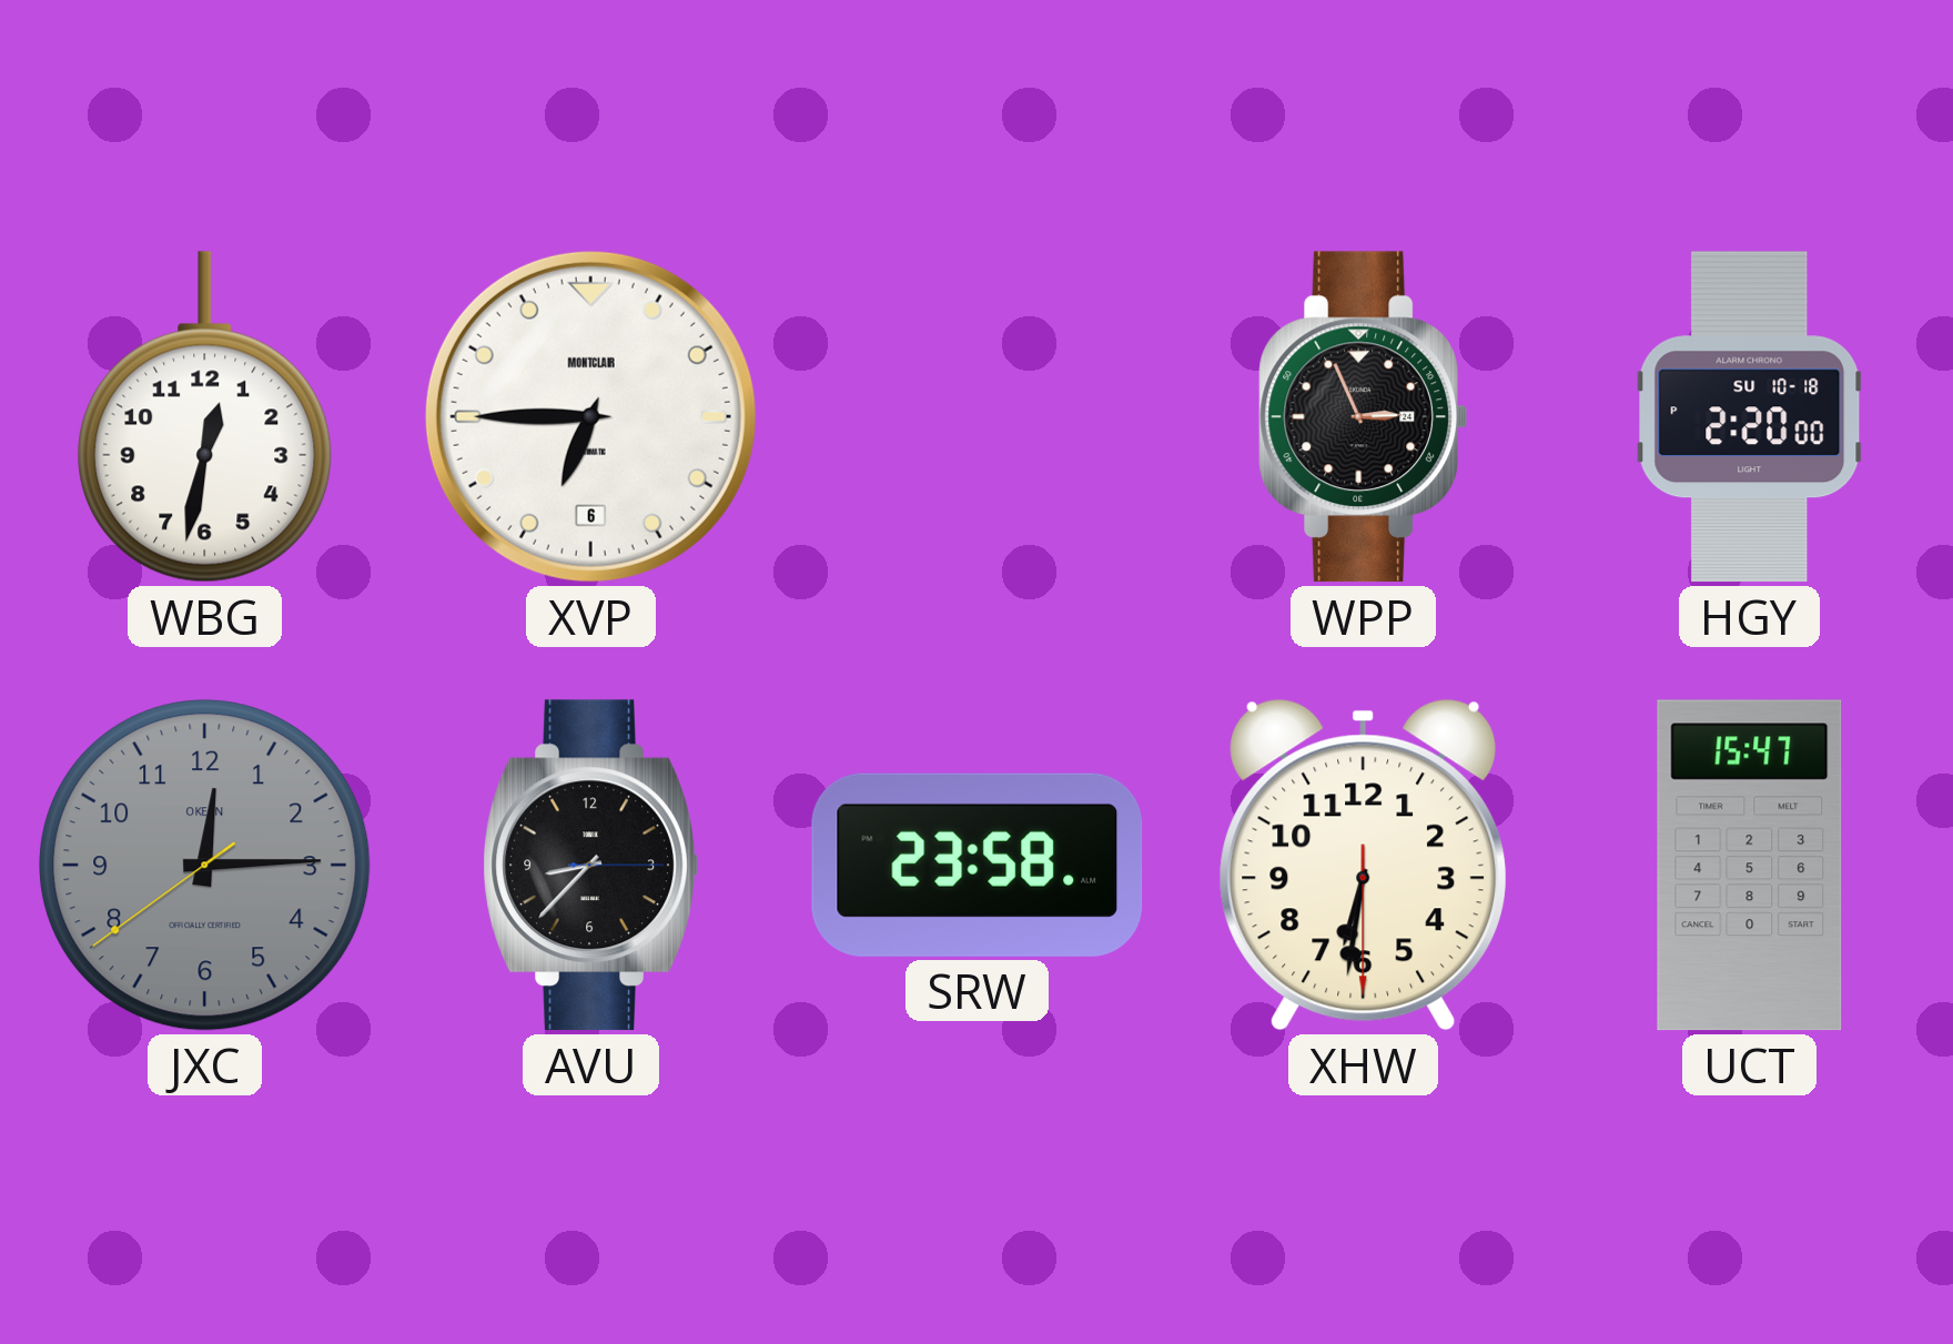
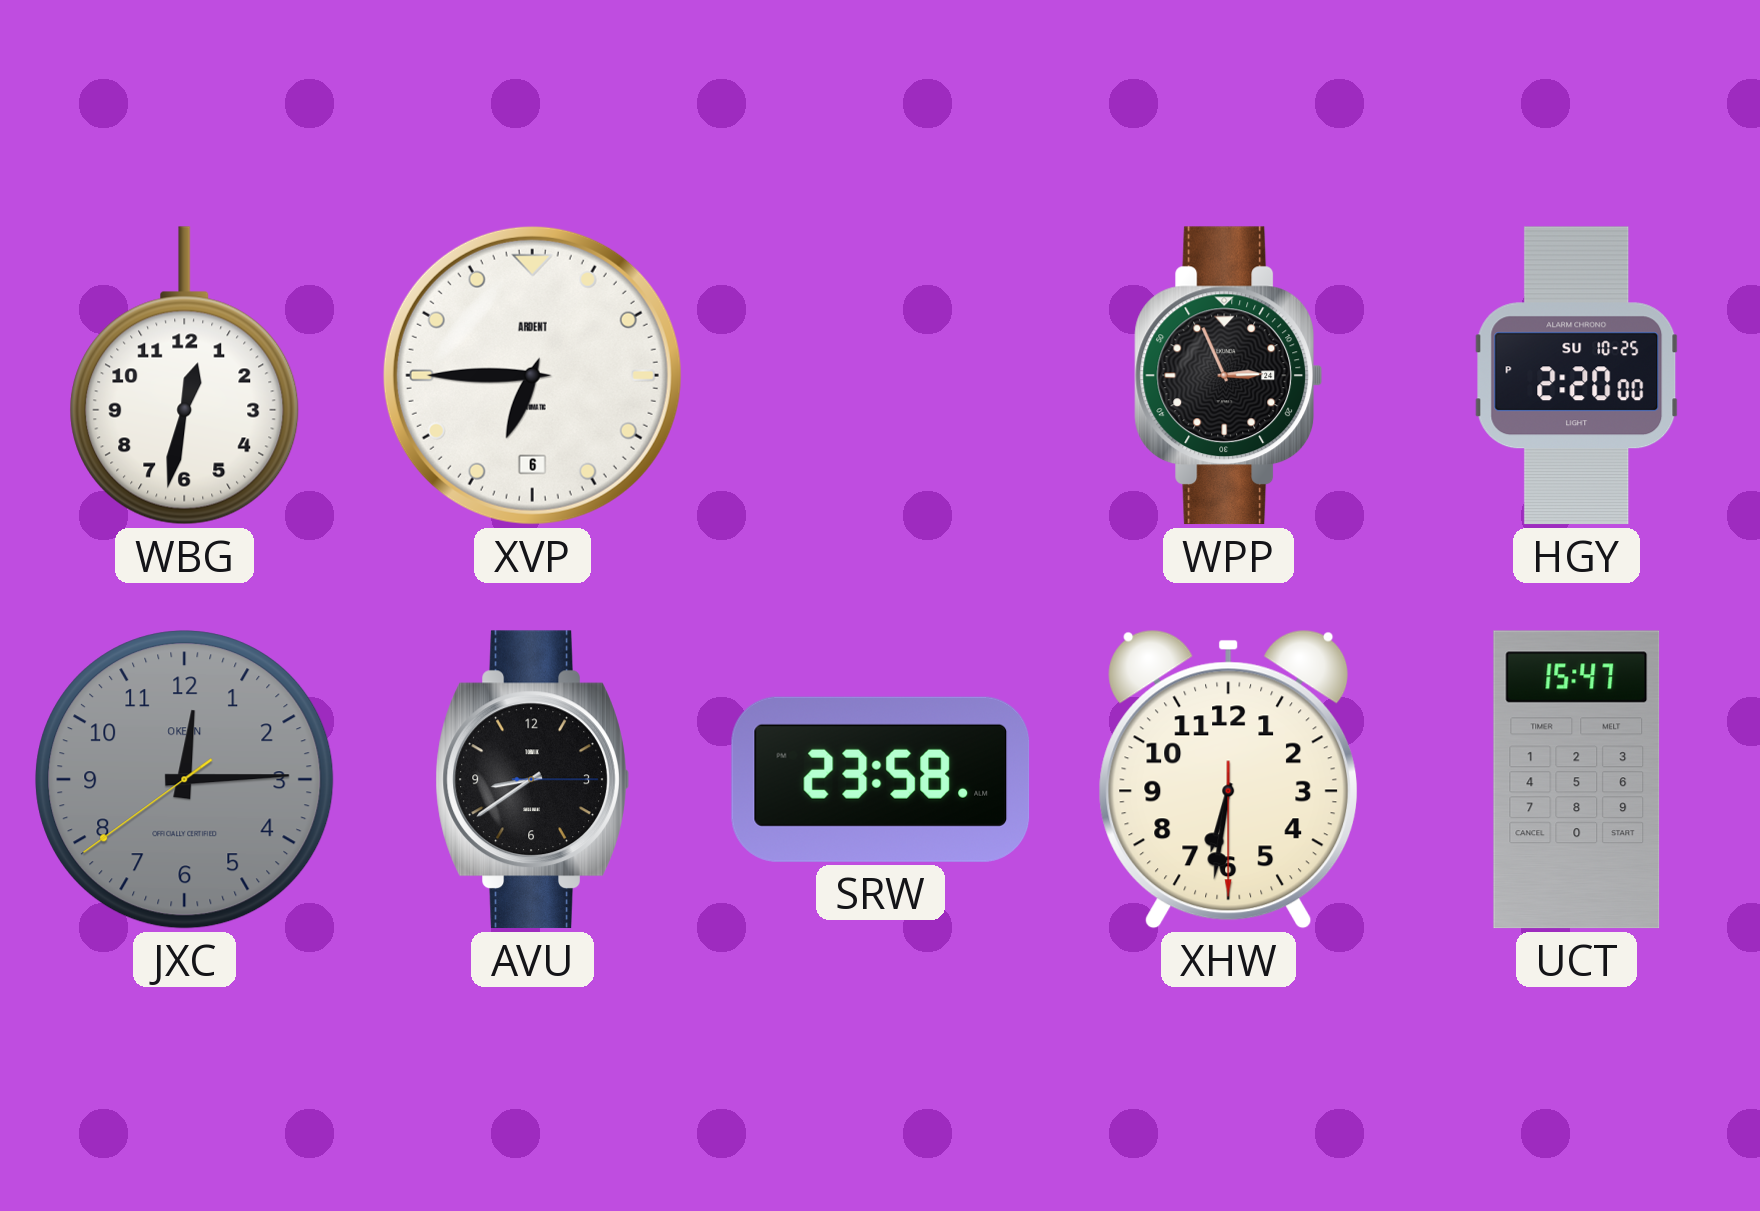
XVP brand: MONTCLAIR -> ARDENT
HGY date: SU 10-18 -> SU 10-25
AVU: 8:37 -> 8:39
